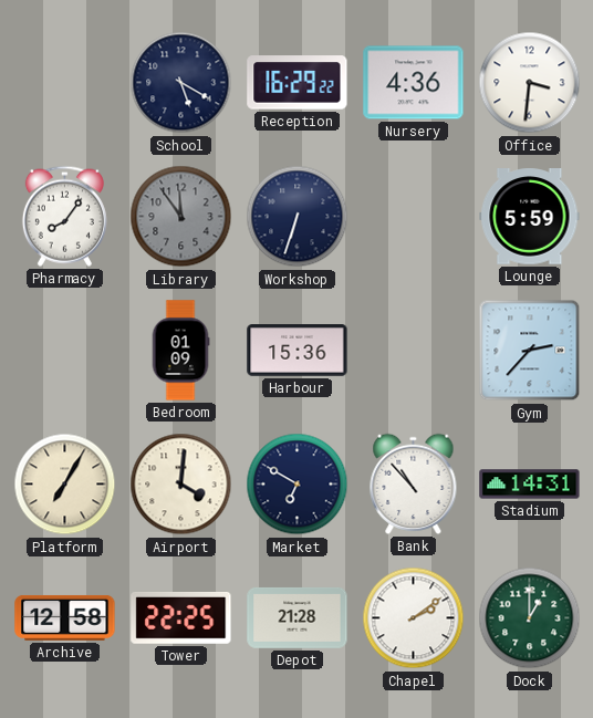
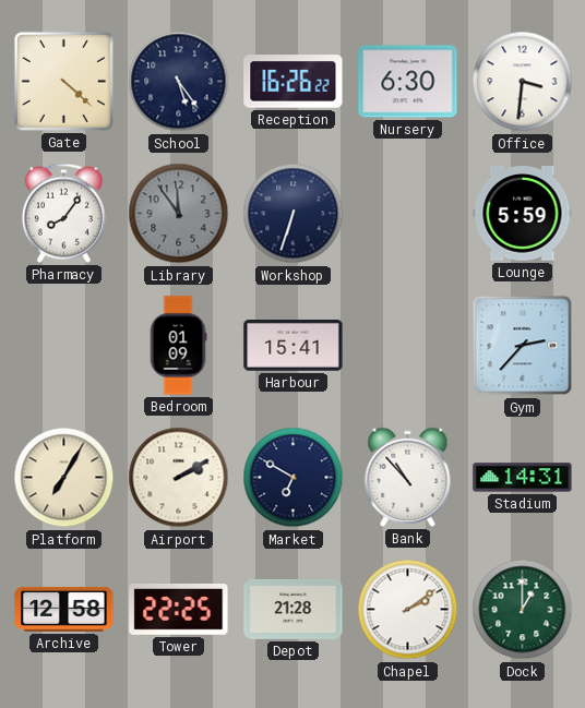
Gate: none -> 4:22
School: 5:20 -> 5:24
Reception: 16:29 -> 16:26
Nursery: 4:36 -> 6:30
Harbour: 15:36 -> 15:41
Airport: 4:01 -> 2:10
